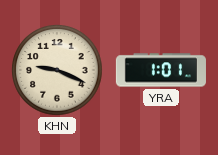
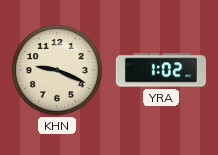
YRA: 1:01 -> 1:02
